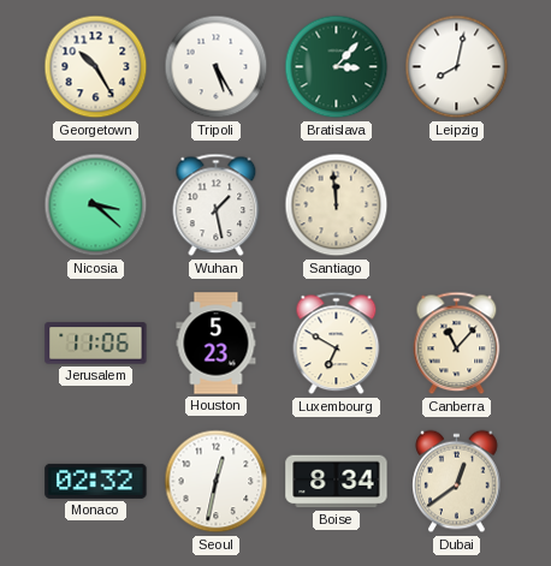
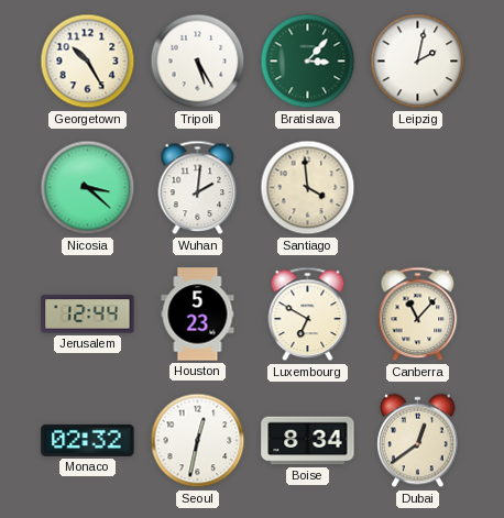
Leipzig: 8:02 -> 2:02
Wuhan: 1:28 -> 2:01
Santiago: 11:59 -> 3:59
Jerusalem: 11:06 -> 12:44
